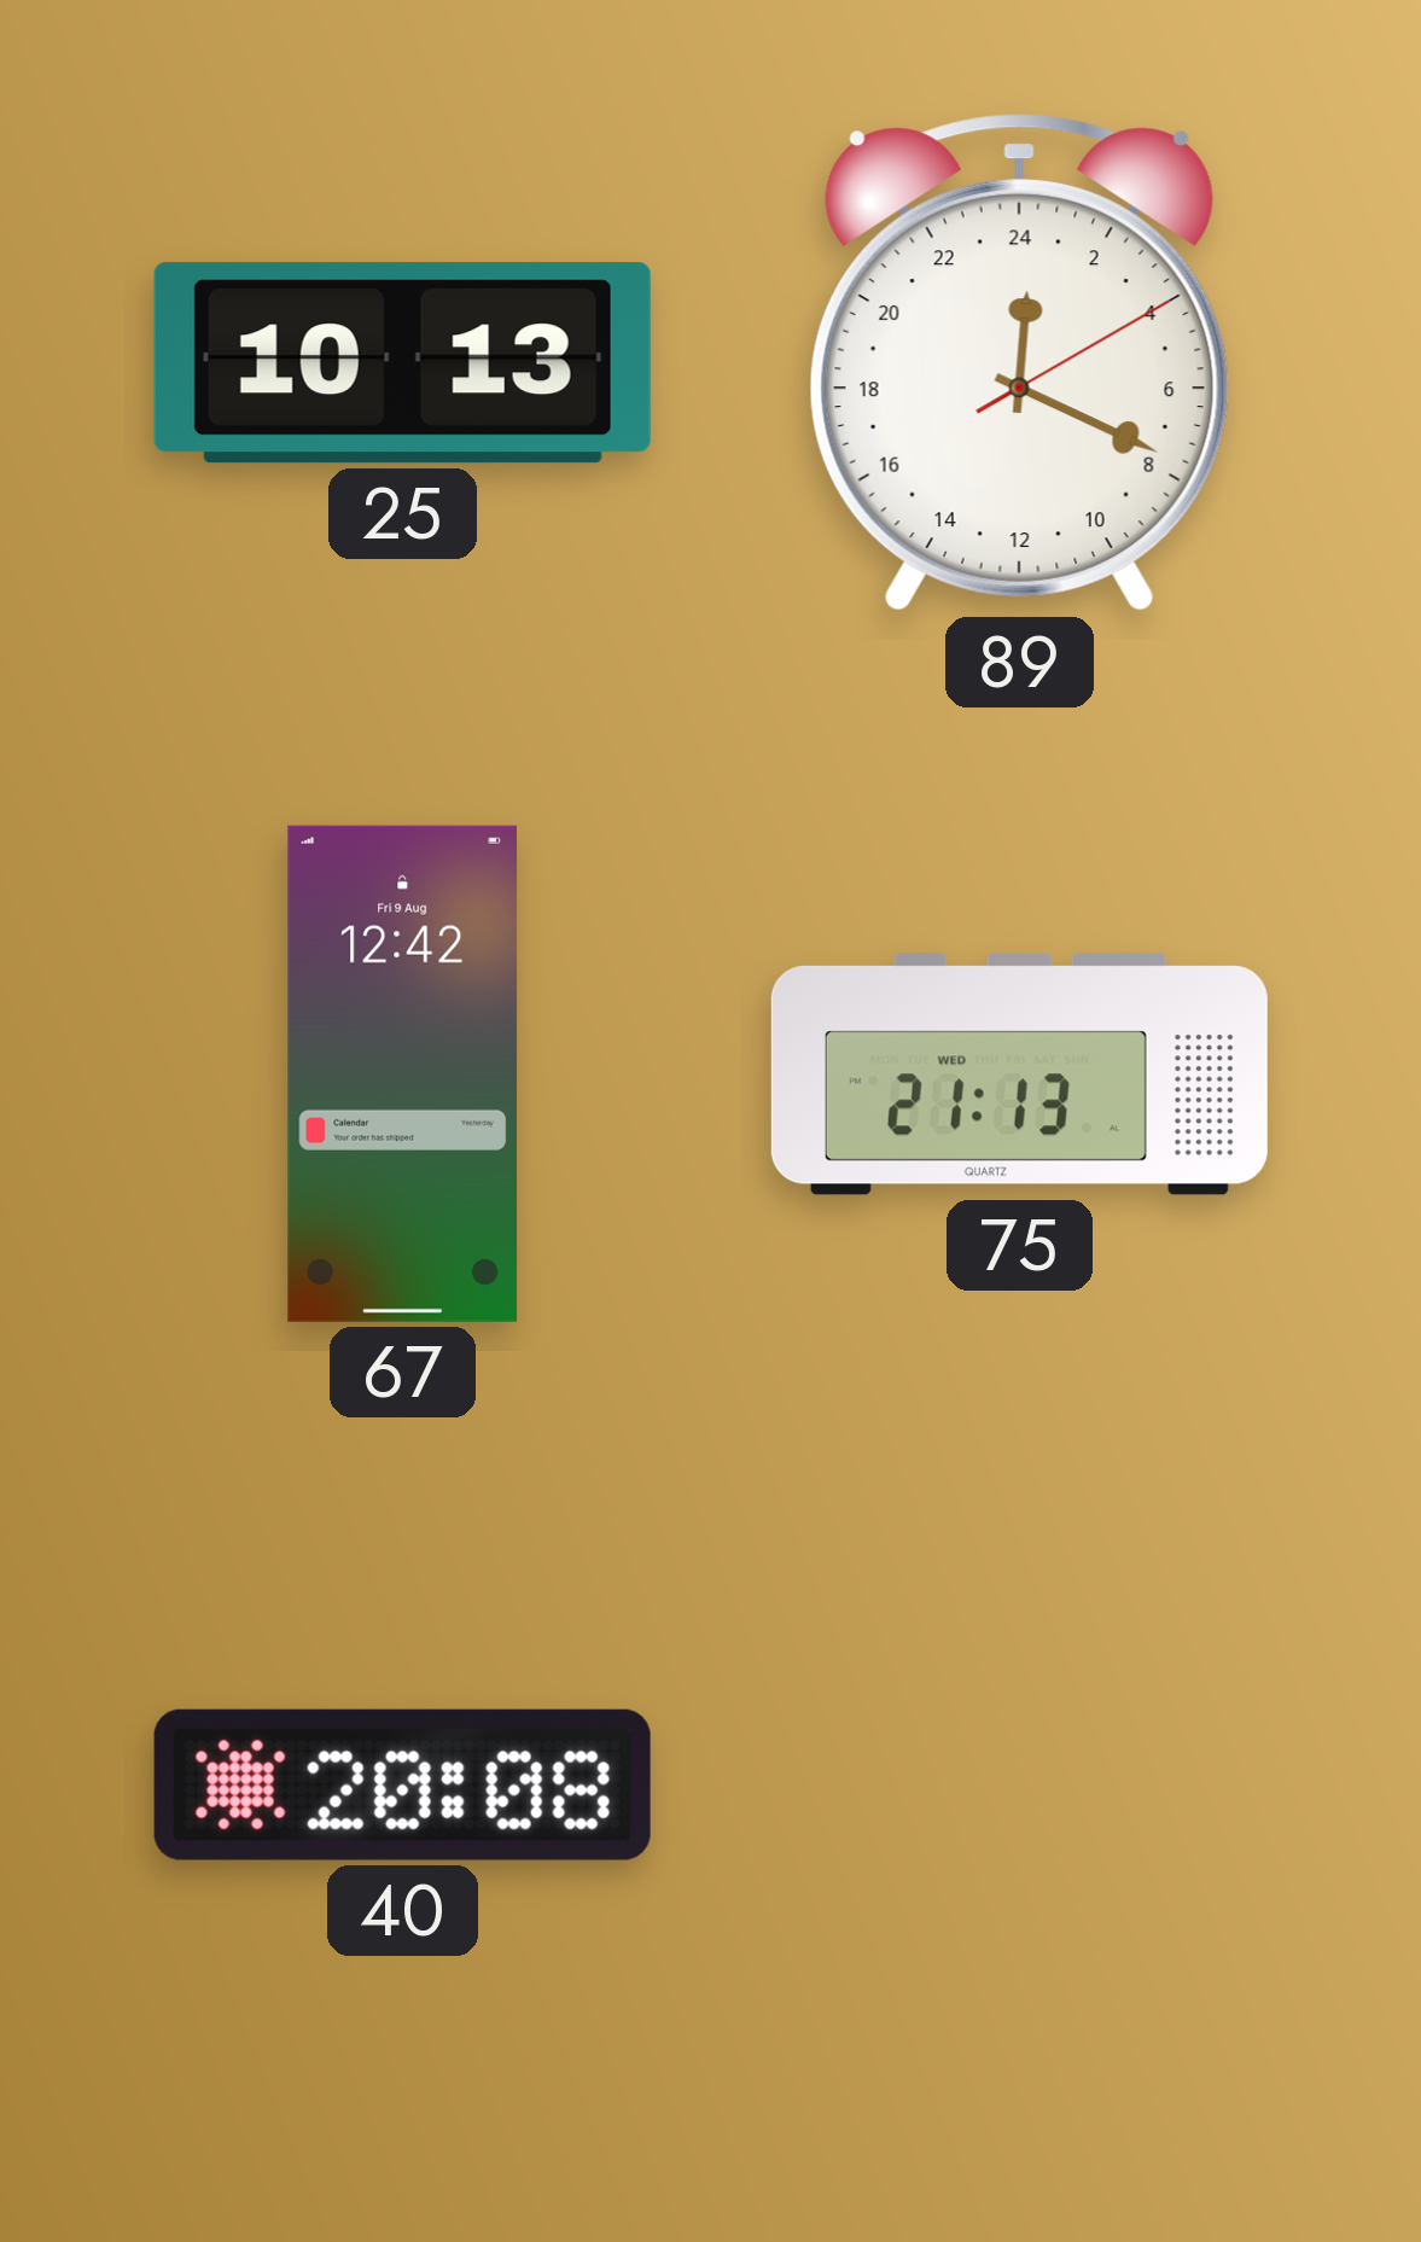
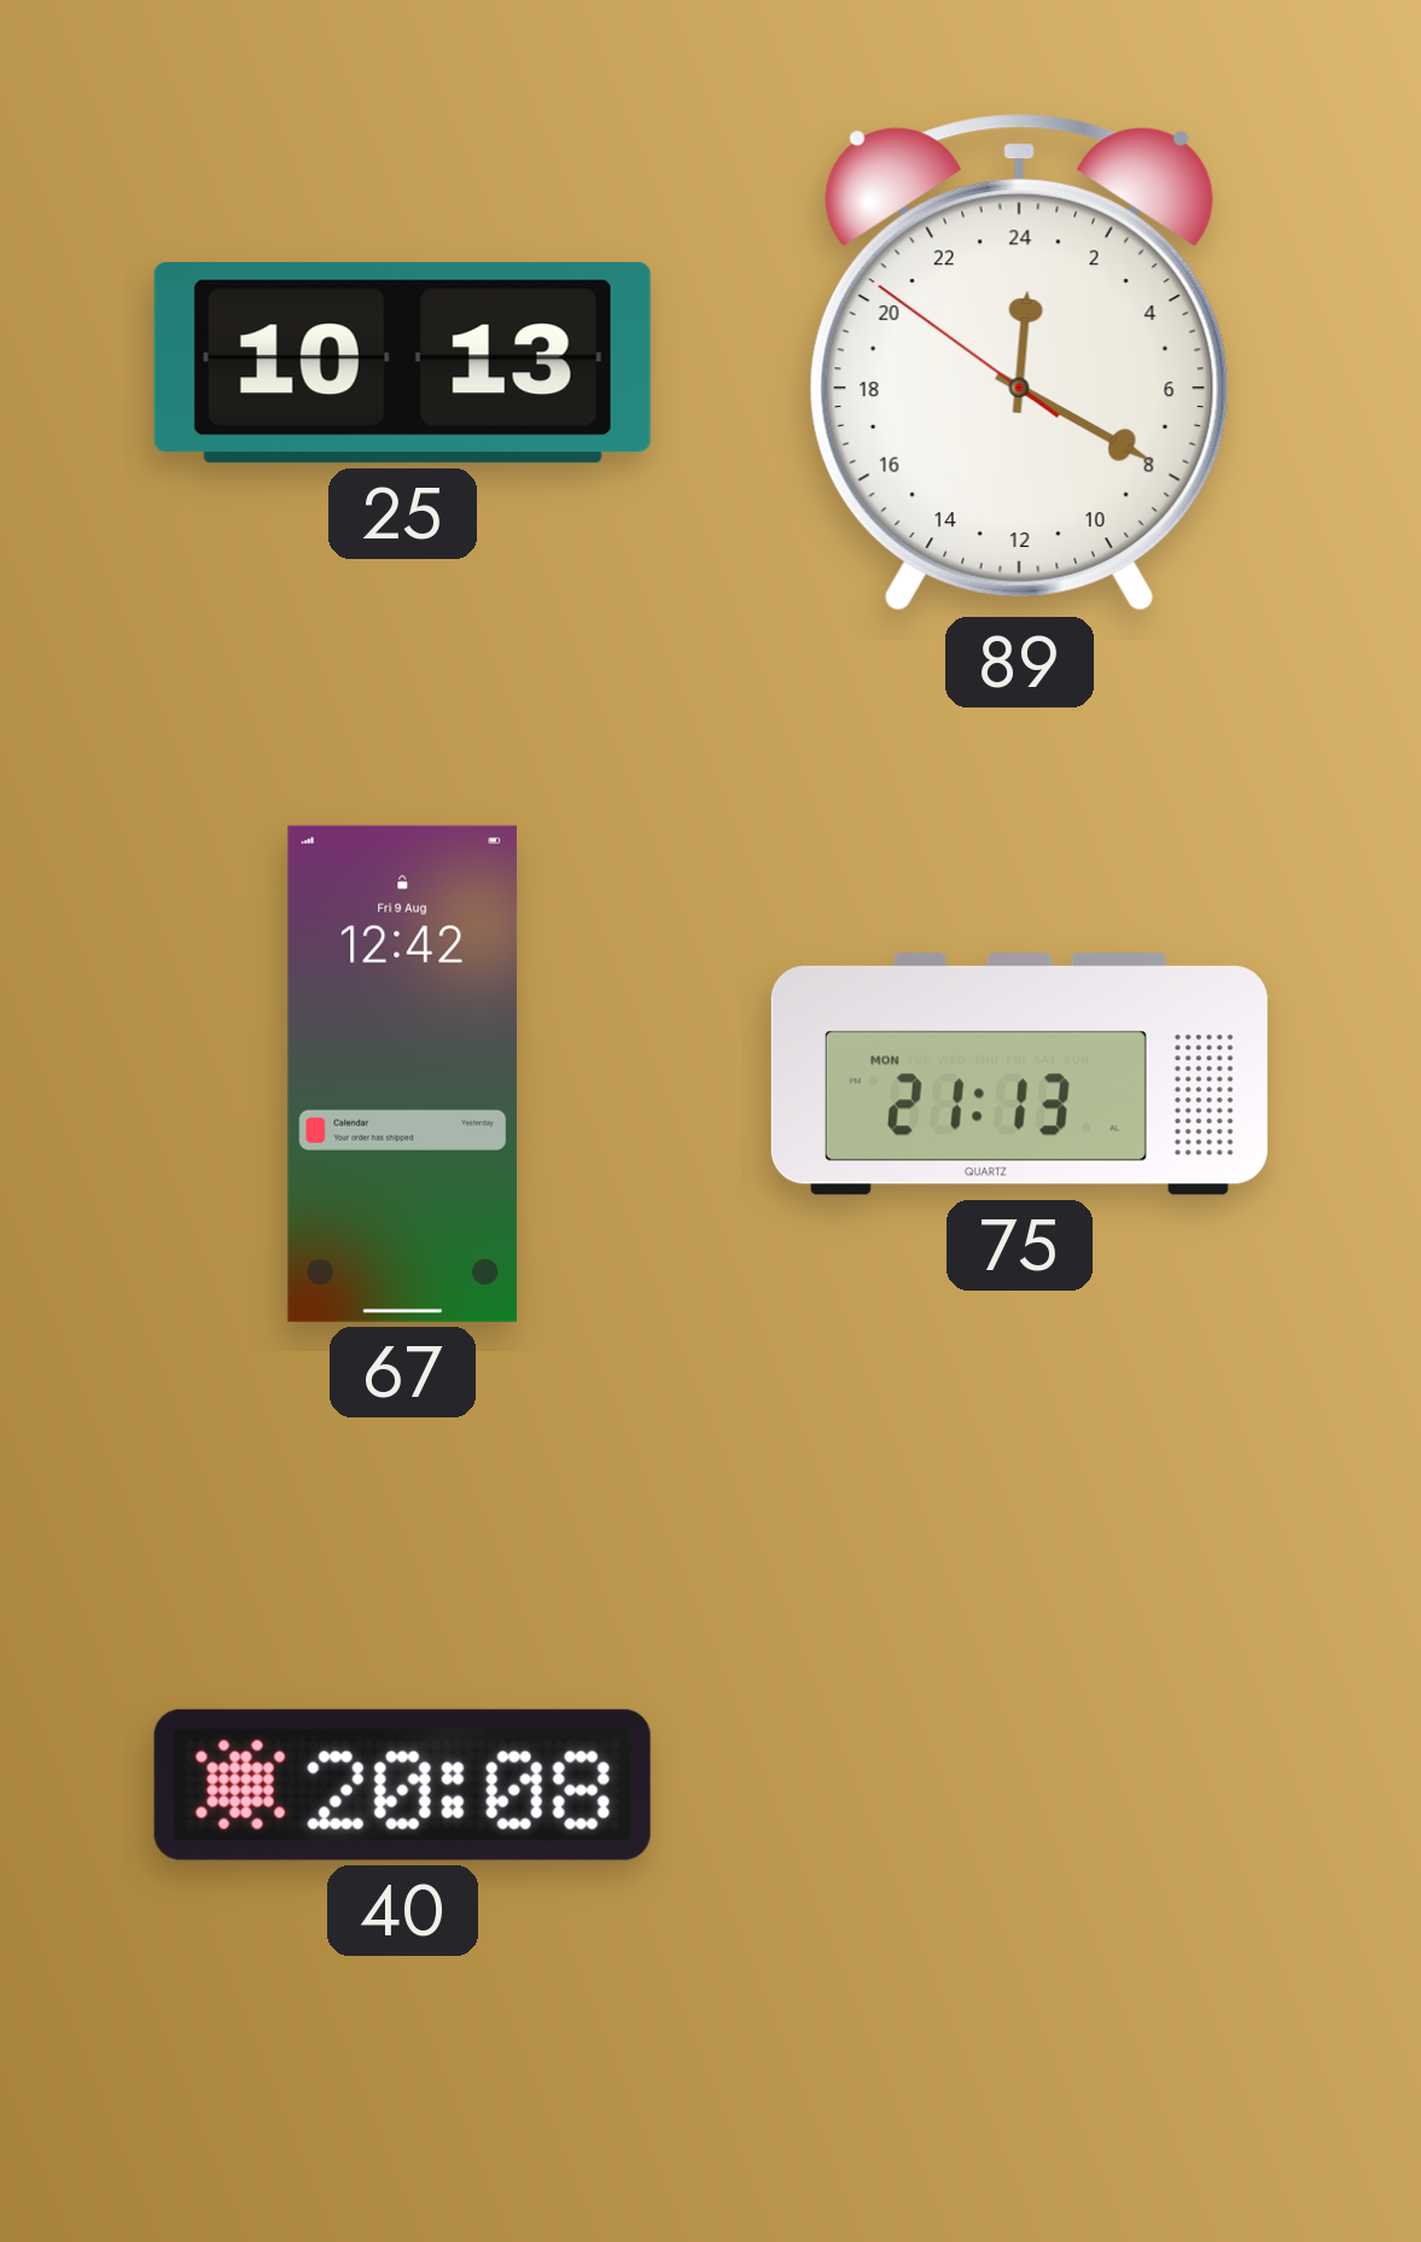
89: 0:19:10 -> 0:19:51
75 date: WED -> MON
